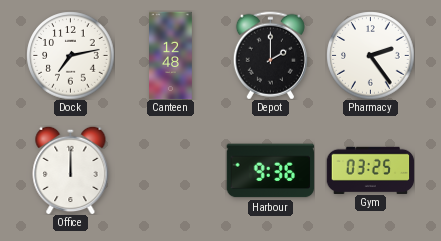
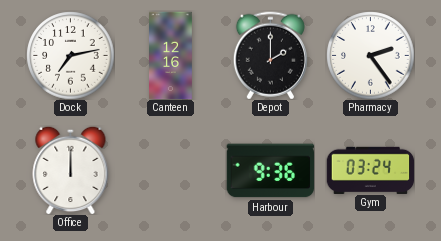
Canteen: 12:48 -> 12:16
Gym: 03:25 -> 03:24
